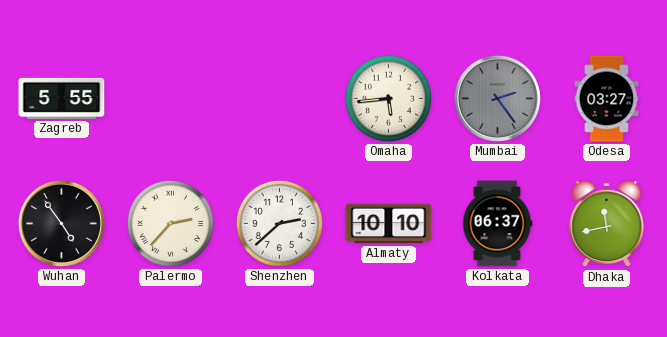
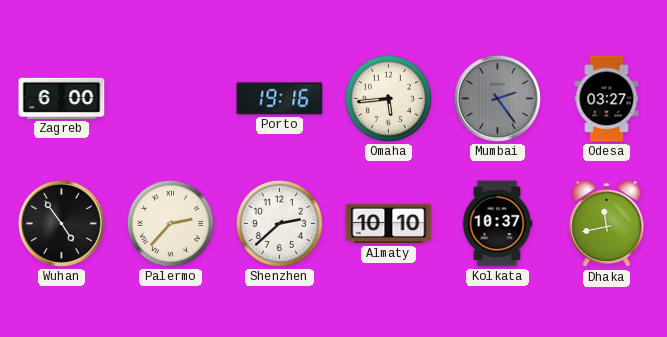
Zagreb: 5:55 -> 6:00
Porto: none -> 19:16
Kolkata: 06:37 -> 10:37
